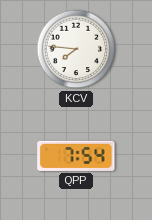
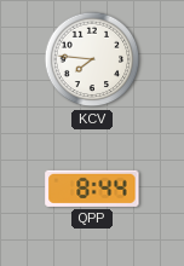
QPP: 7:54 -> 8:44
